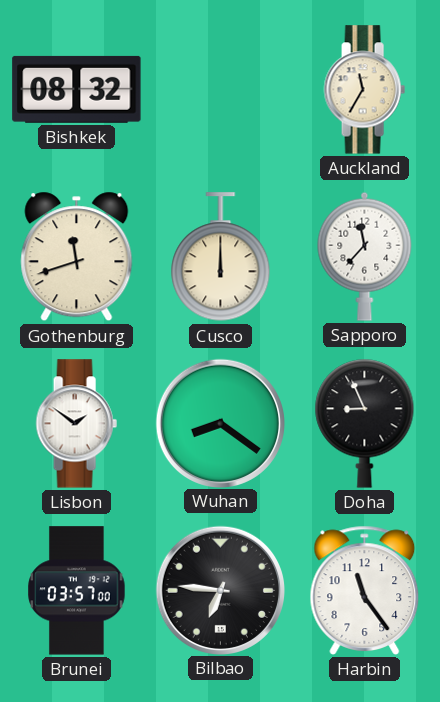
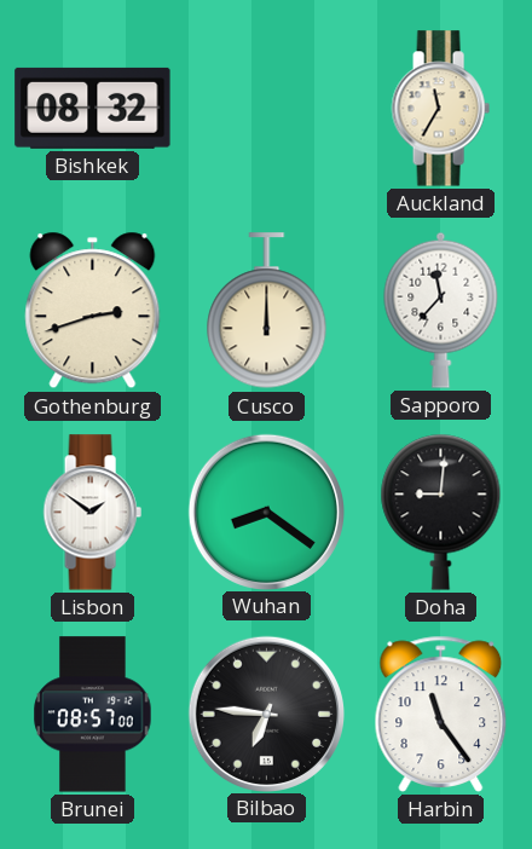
Gothenburg: 11:42 -> 2:42
Doha: 8:56 -> 9:01
Brunei: 03:57 -> 08:57
